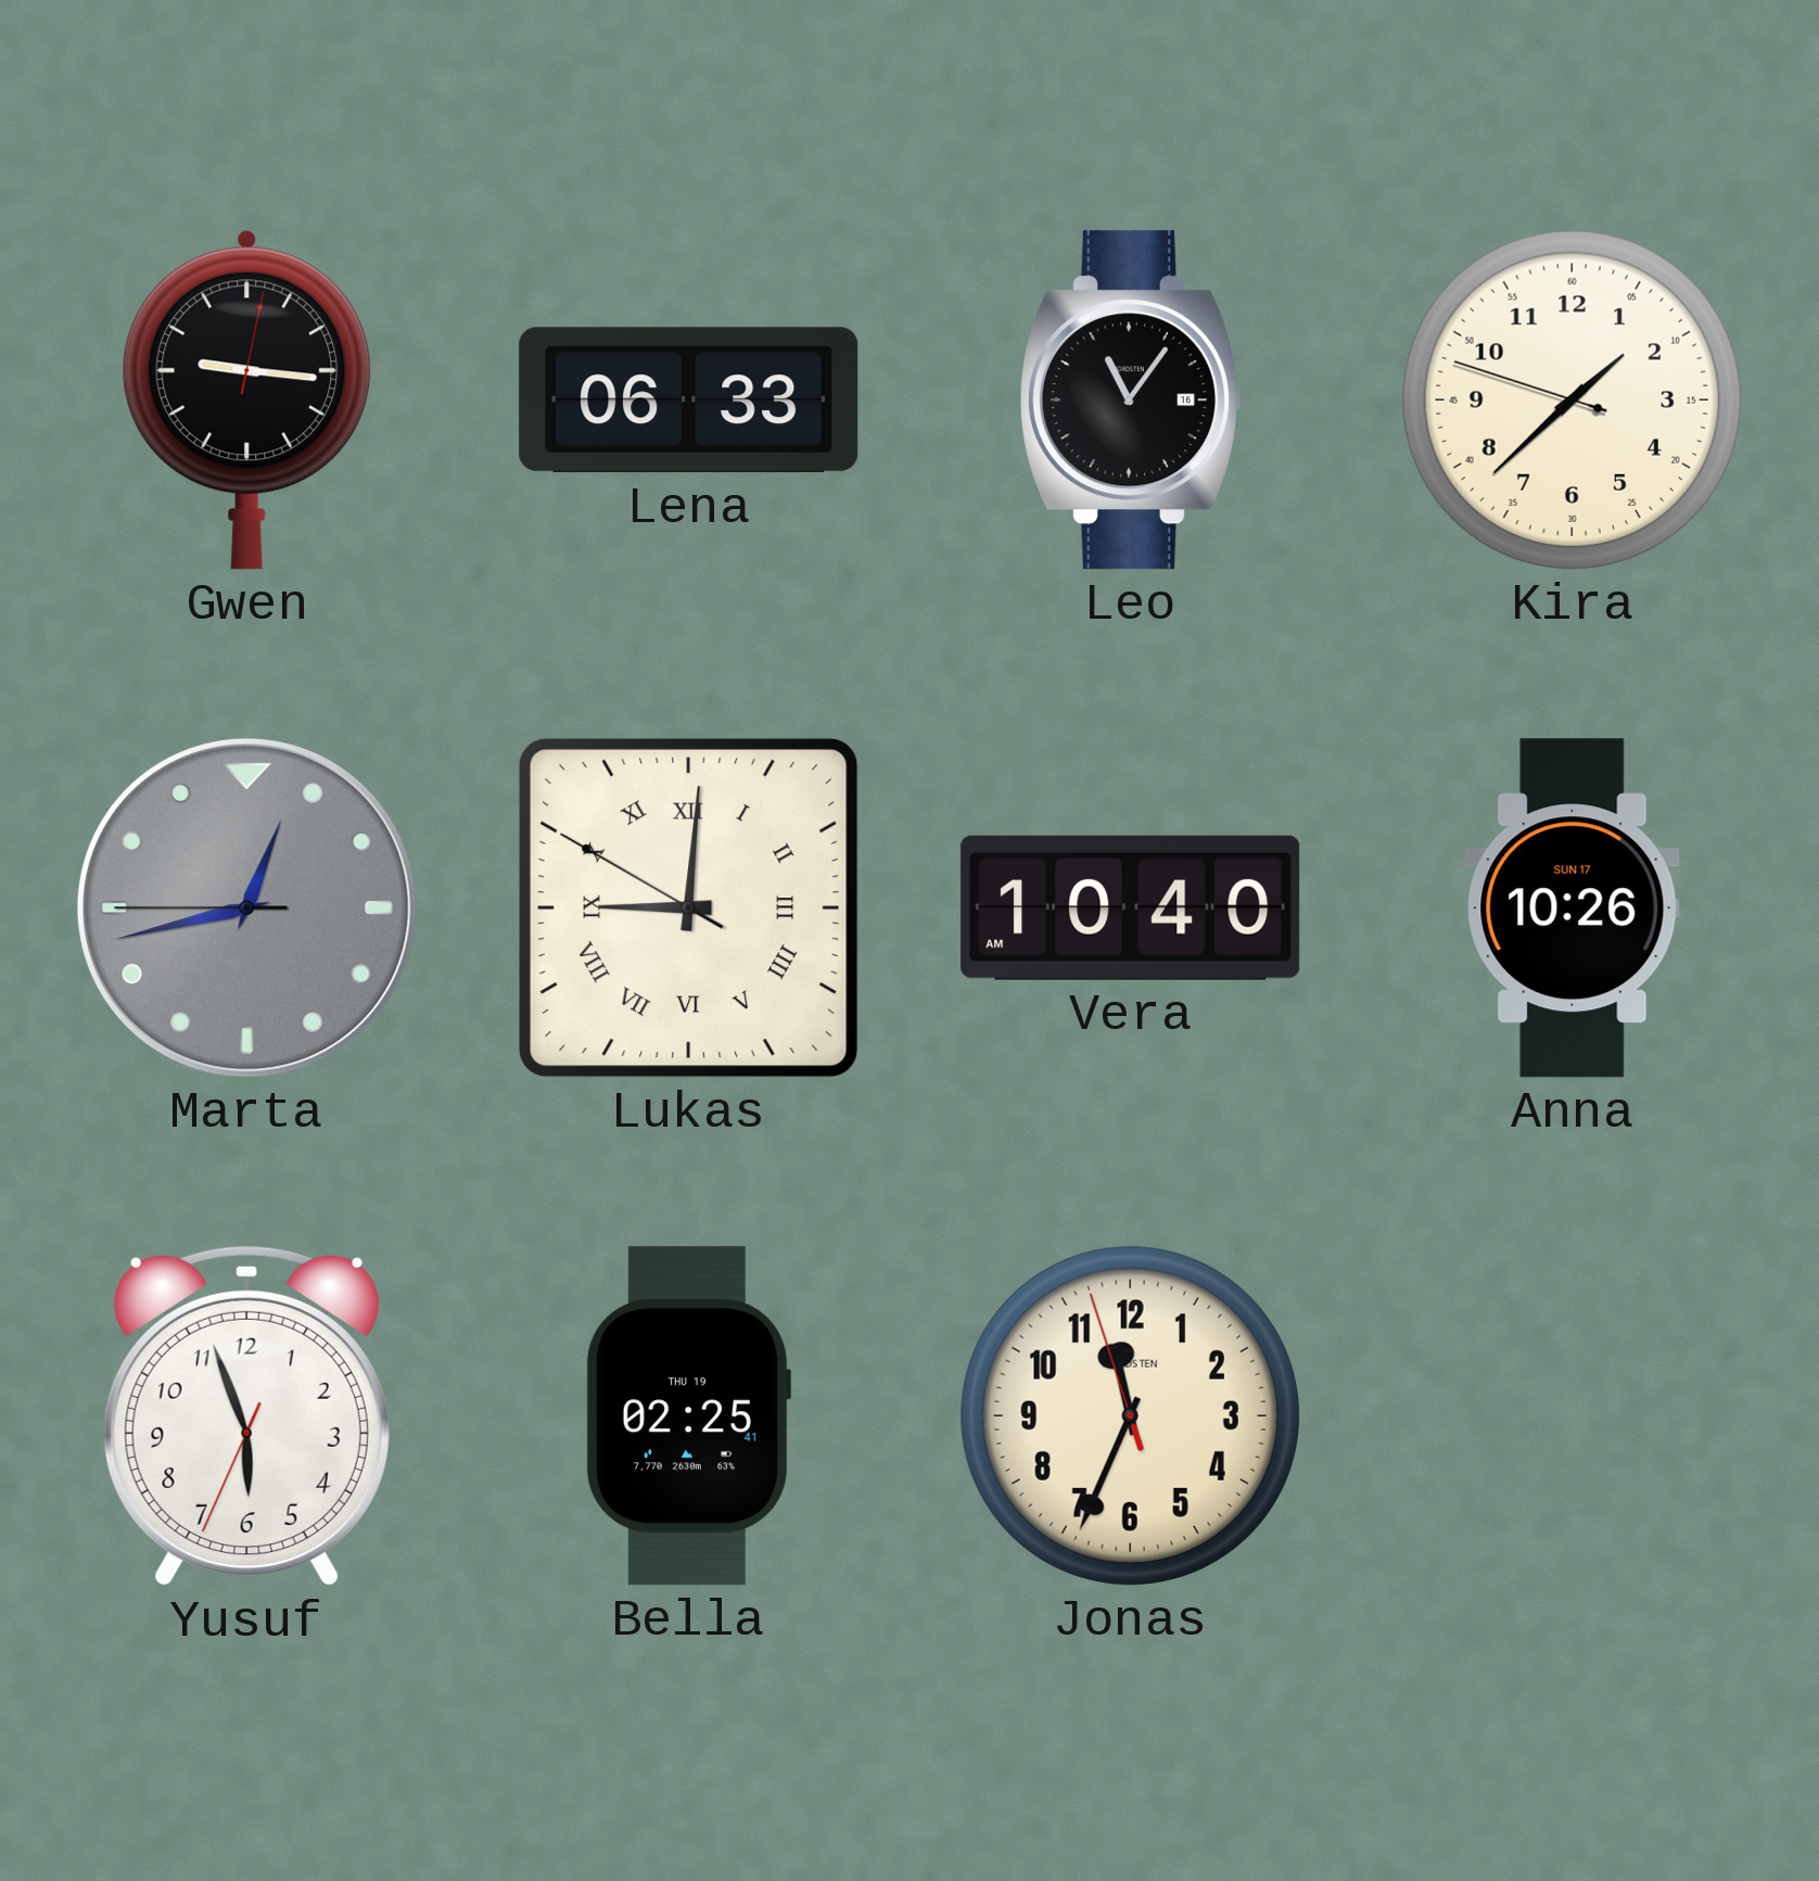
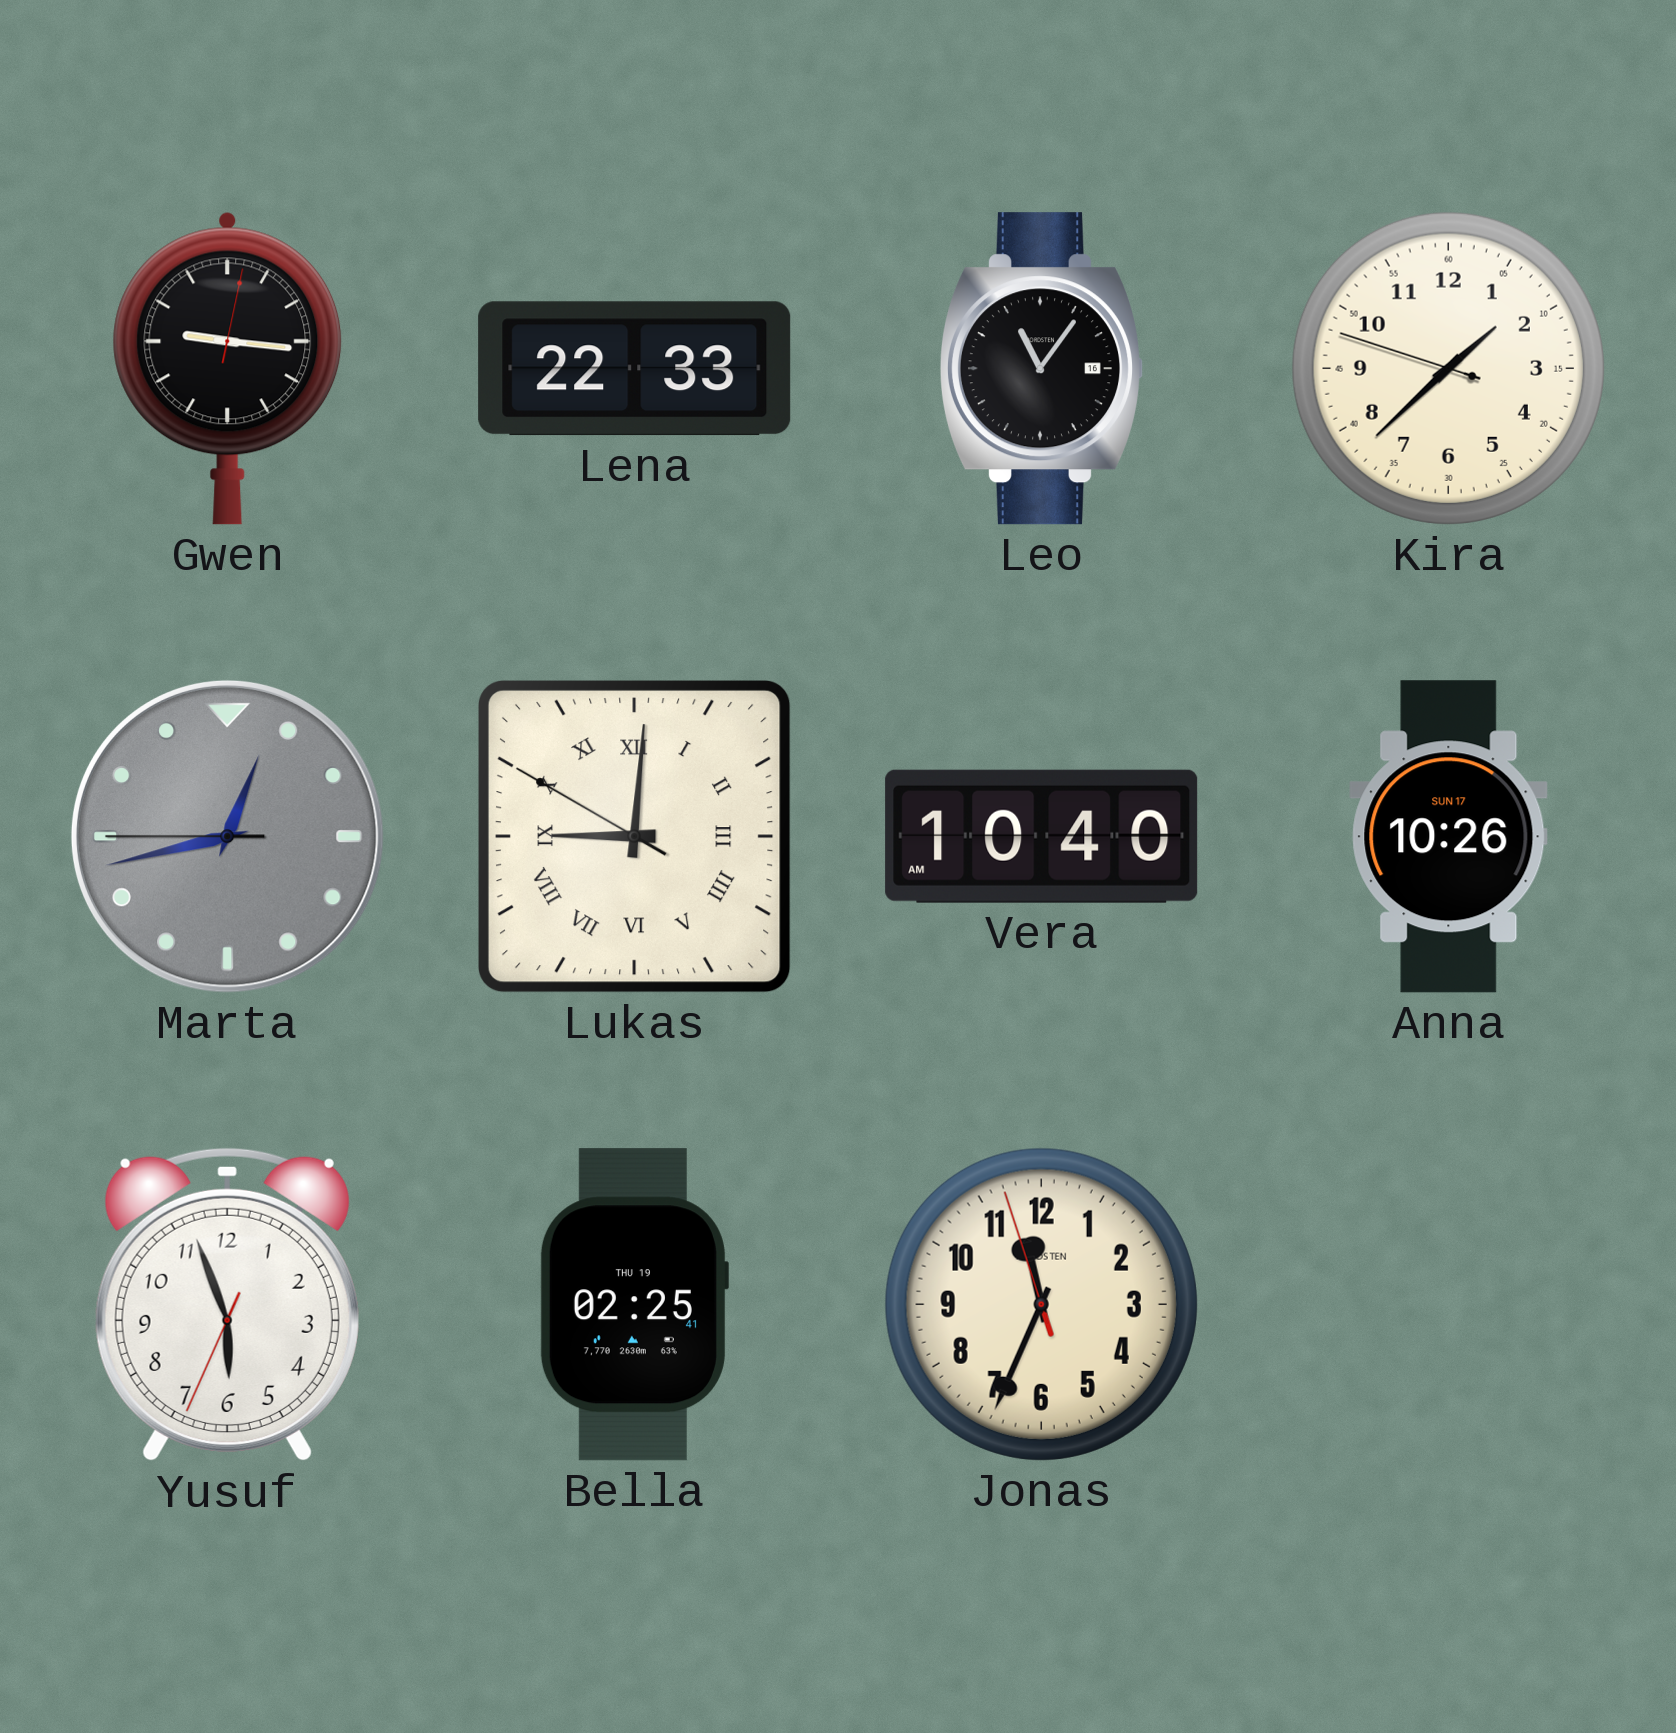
Lena: 06:33 -> 22:33
